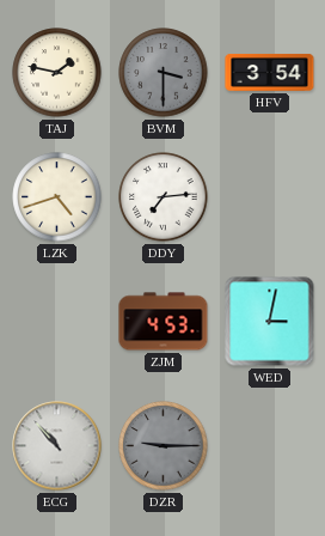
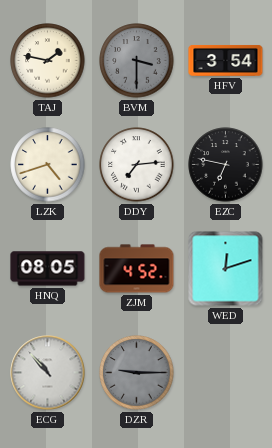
EZC: none -> 6:47
HNQ: none -> 08:05
ZJM: 4:53 -> 4:52
WED: 3:02 -> 12:12
